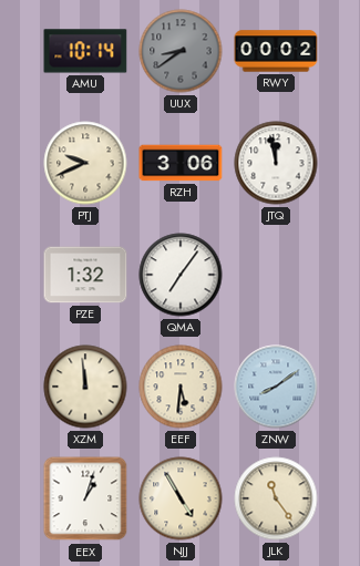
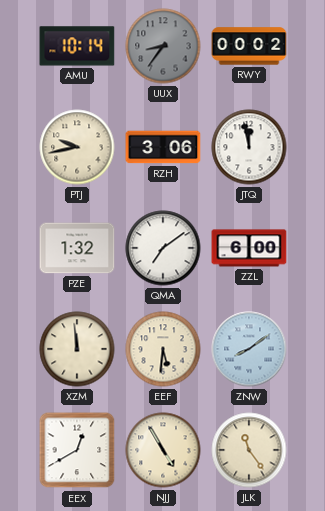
UUX: 8:39 -> 8:36
PTJ: 9:41 -> 9:43
QMA: 7:06 -> 7:09
ZZL: none -> 6:00
EEX: 1:03 -> 12:40
